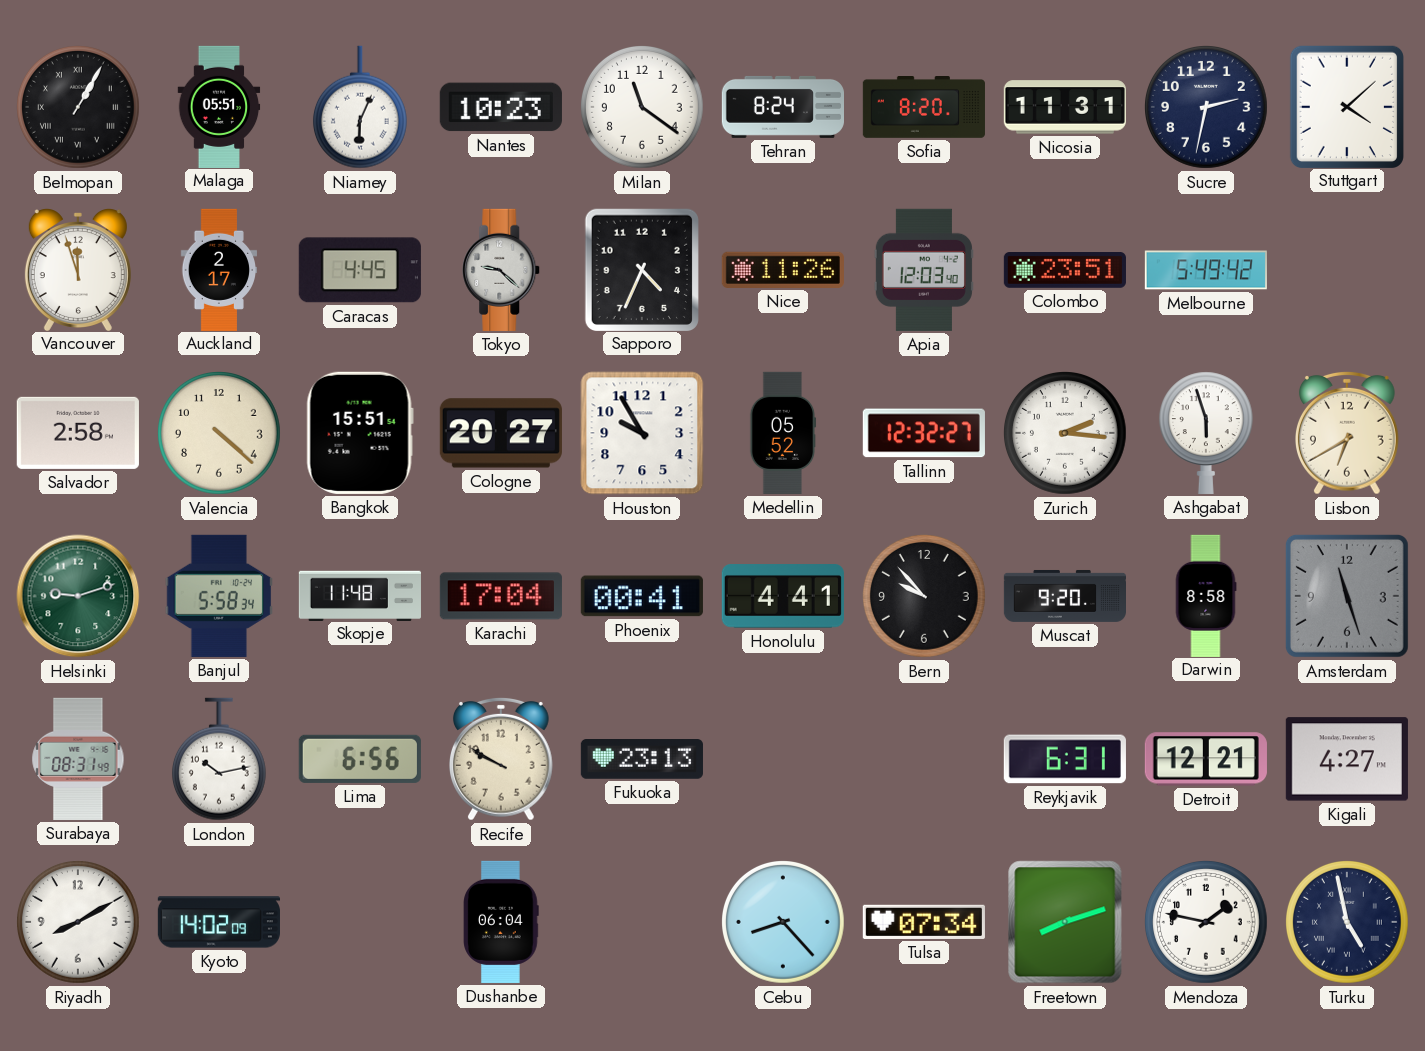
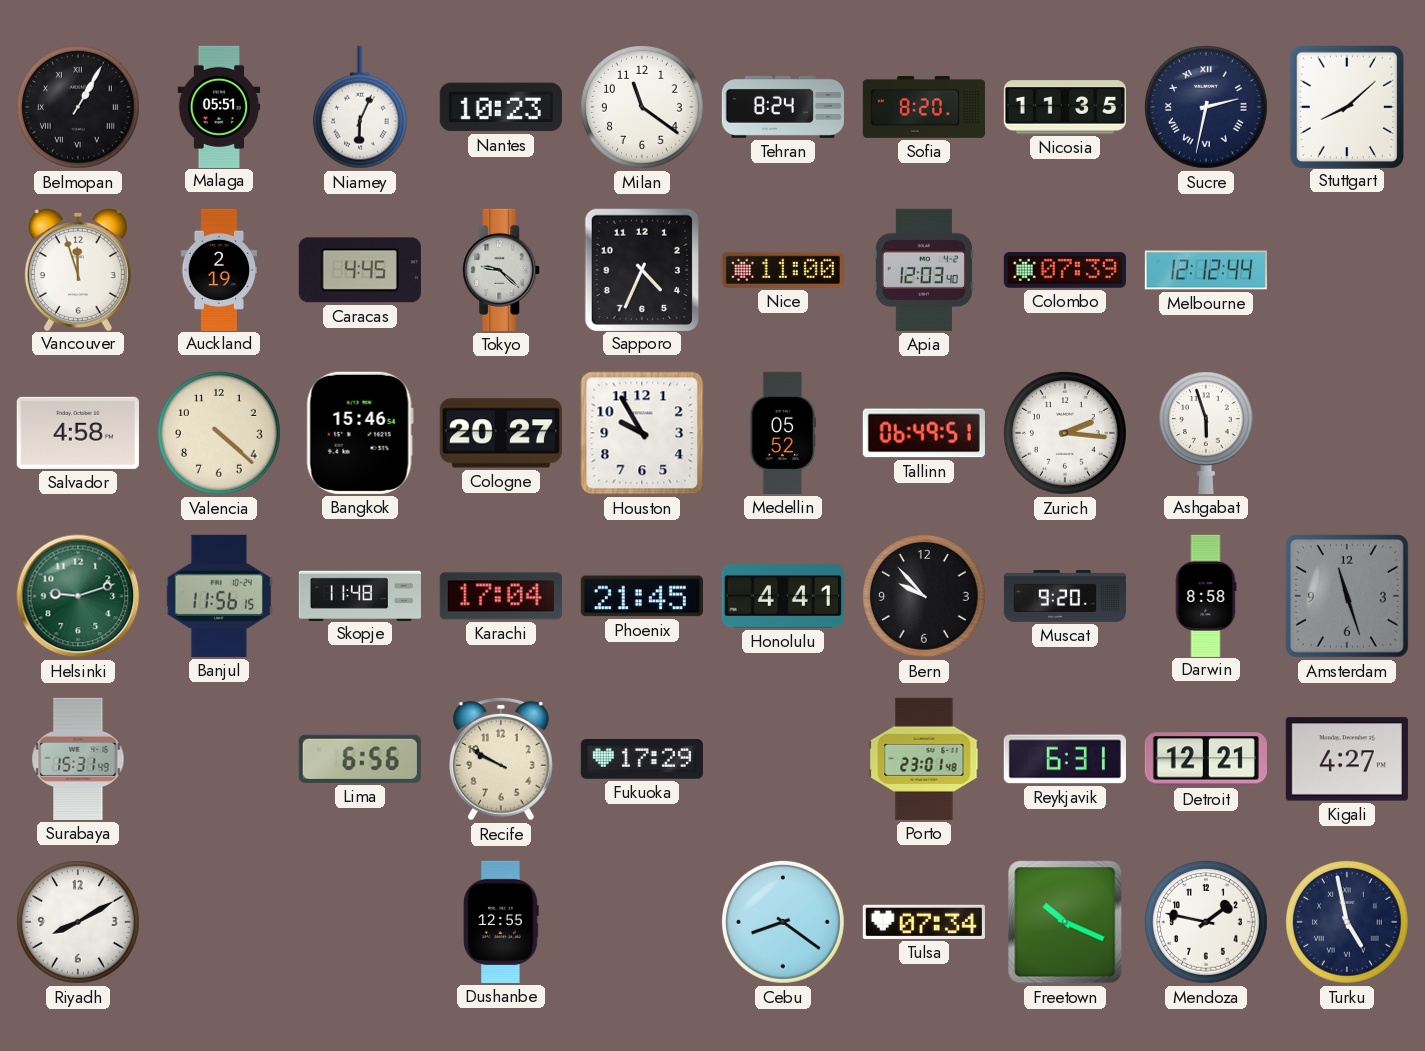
Nicosia: 11:31 -> 11:35
Sucre numerals: Arabic -> Roman
Stuttgart: 4:08 -> 8:08
Auckland: 2:17 -> 2:19
Nice: 11:26 -> 11:00
Colombo: 23:51 -> 07:39
Melbourne: 5:49 -> 12:12
Salvador: 2:58 -> 4:58
Bangkok: 15:51 -> 15:46
Tallinn: 12:32 -> 06:49
Lisbon: 6:40 -> none
Banjul: 5:58 -> 11:56
Phoenix: 00:41 -> 21:45
Surabaya: 08:31 -> 15:31
London: 10:13 -> none
Fukuoka: 23:13 -> 17:29
Porto: none -> 23:01
Kyoto: 14:02 -> none
Dushanbe: 06:04 -> 12:55
Cebu: 8:23 -> 8:21
Freetown: 8:12 -> 10:19
